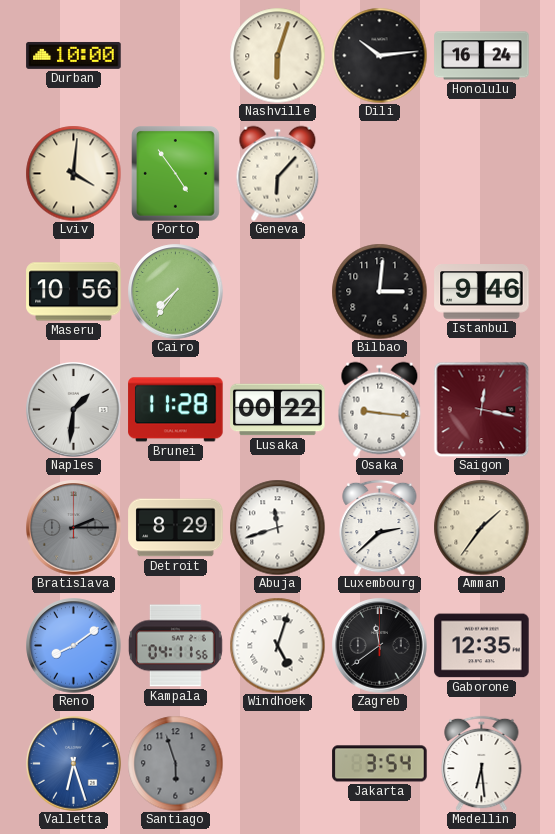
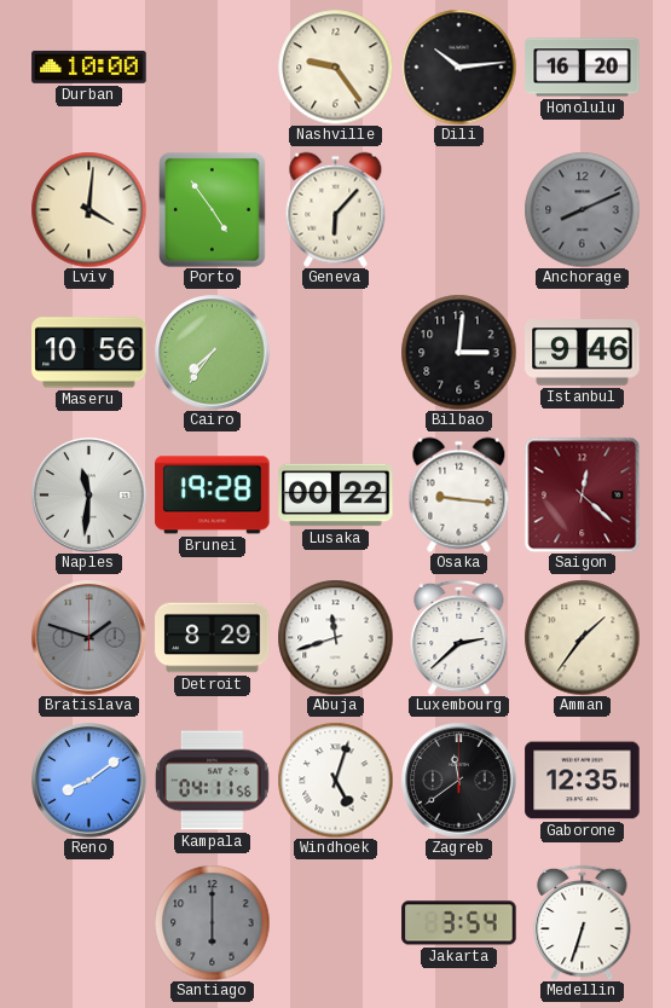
Nashville: 6:03 -> 9:24
Honolulu: 16:24 -> 16:20
Anchorage: none -> 8:11
Naples: 1:31 -> 11:31
Brunei: 11:28 -> 19:28
Saigon: 12:17 -> 12:22
Bratislava: 2:15 -> 1:48
Valletta: 6:27 -> none
Santiago: 5:57 -> 6:00
Medellin: 6:29 -> 6:33
